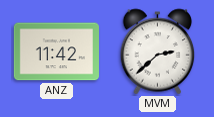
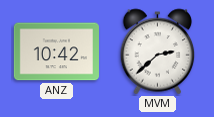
ANZ: 11:42 -> 10:42
